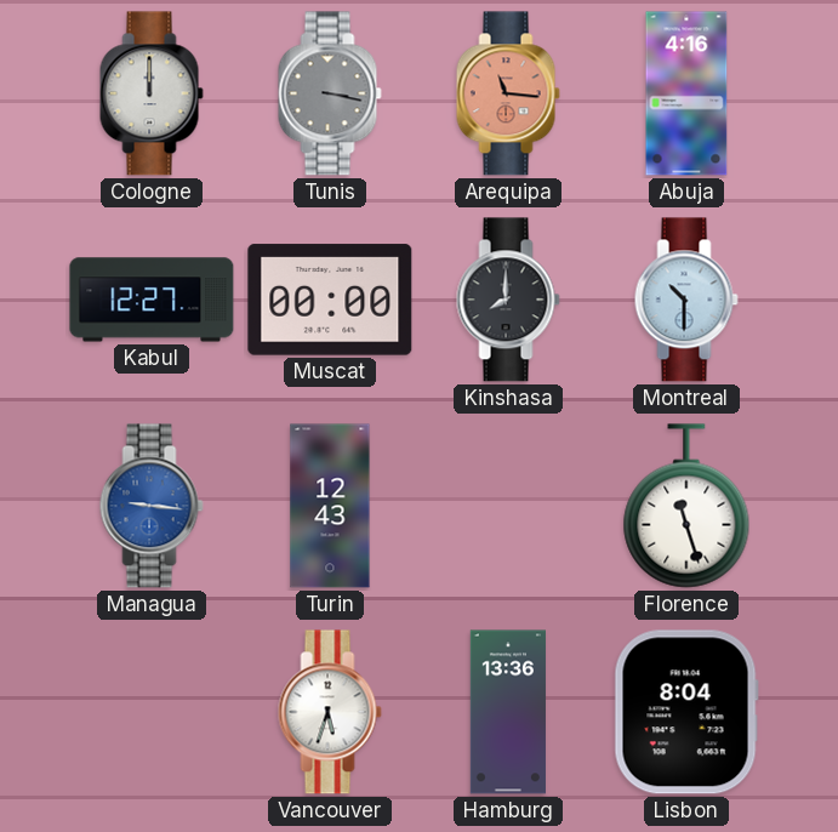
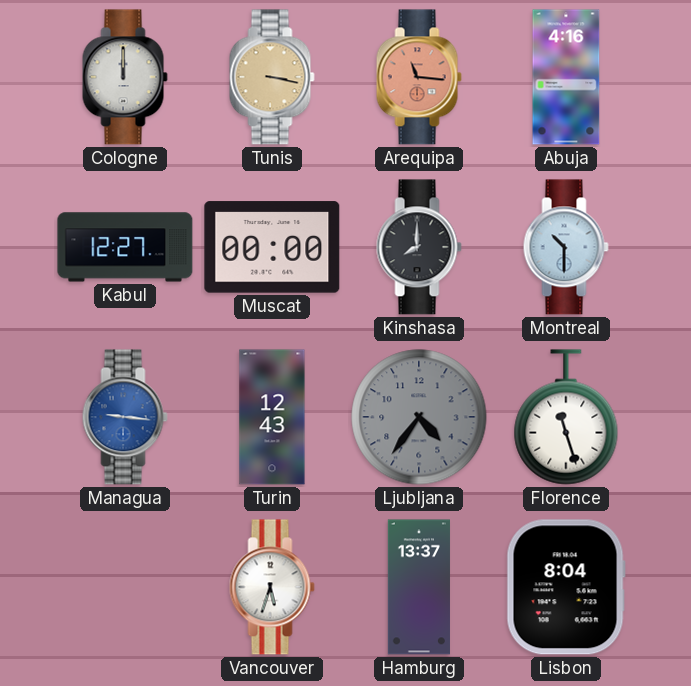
Tunis dial: grey -> champagne
Ljubljana: none -> 4:36
Hamburg: 13:36 -> 13:37
